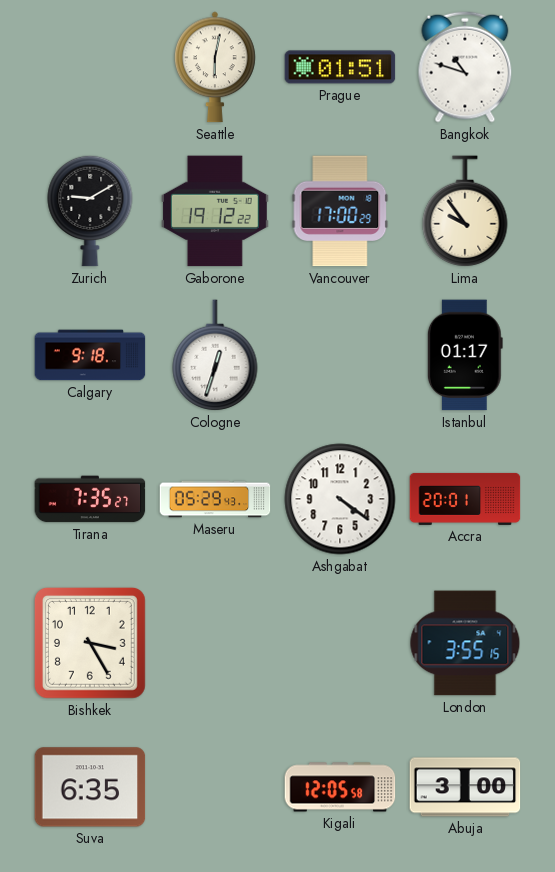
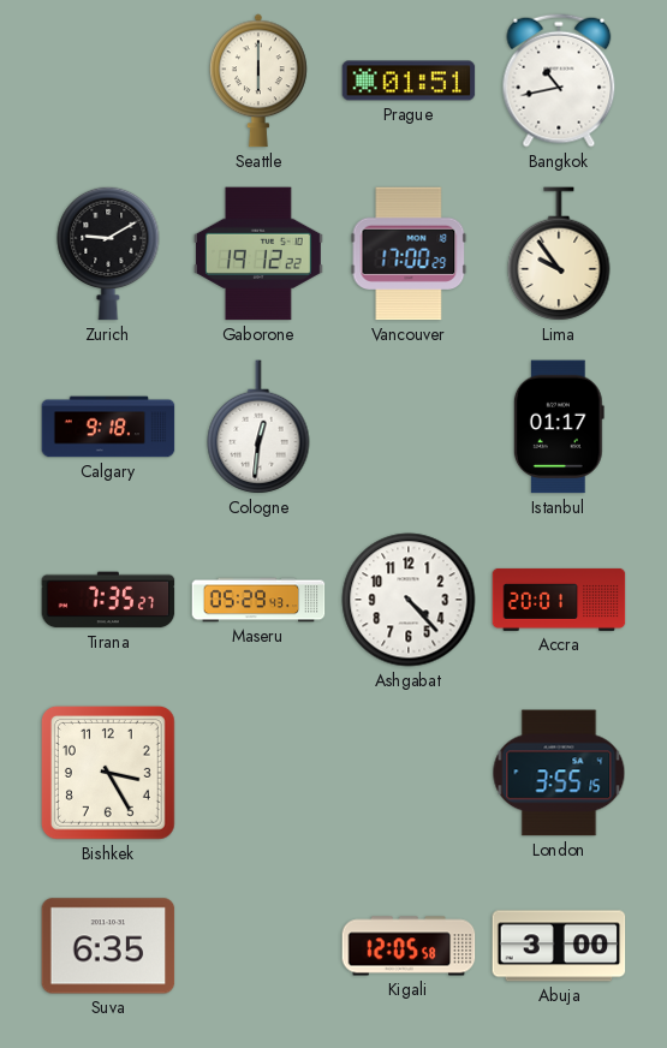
Seattle: 6:02 -> 6:00
Bangkok: 10:48 -> 10:43
Cologne: 12:33 -> 12:31
Ashgabat: 4:21 -> 4:23
